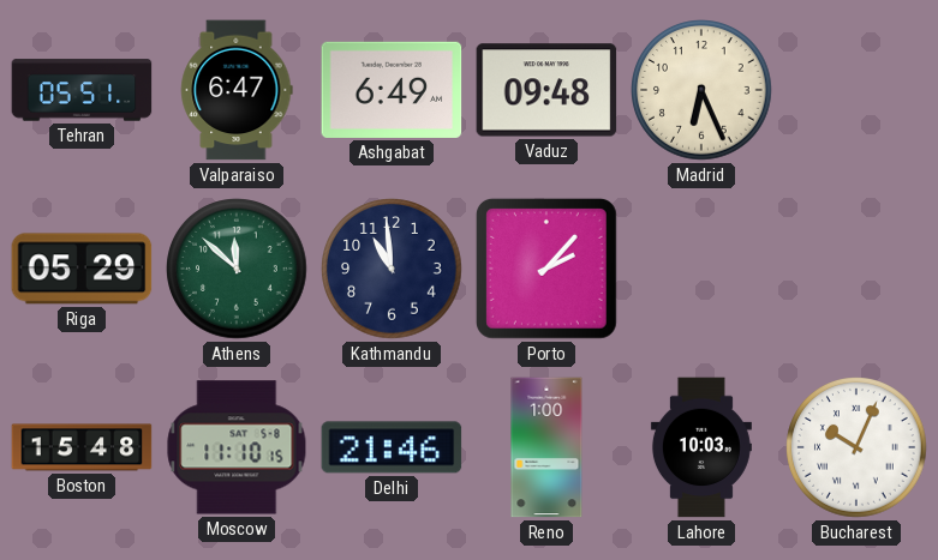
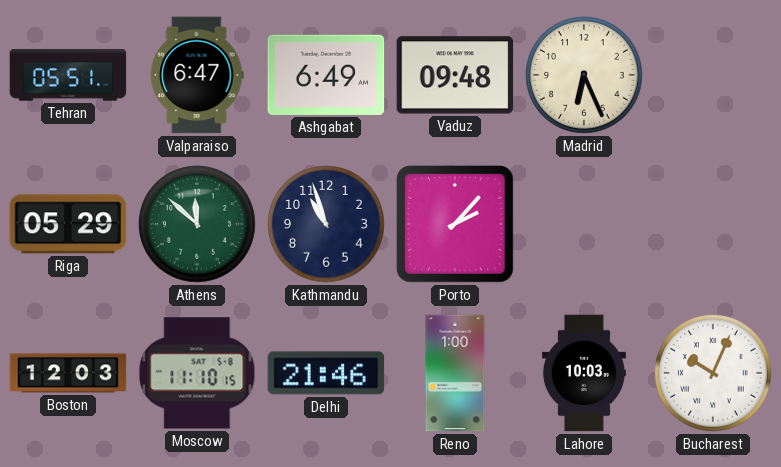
Kathmandu: 10:59 -> 10:57
Boston: 15:48 -> 12:03
